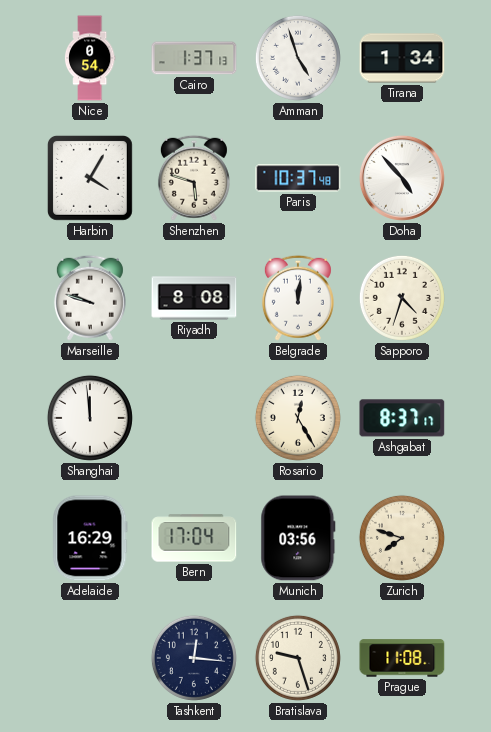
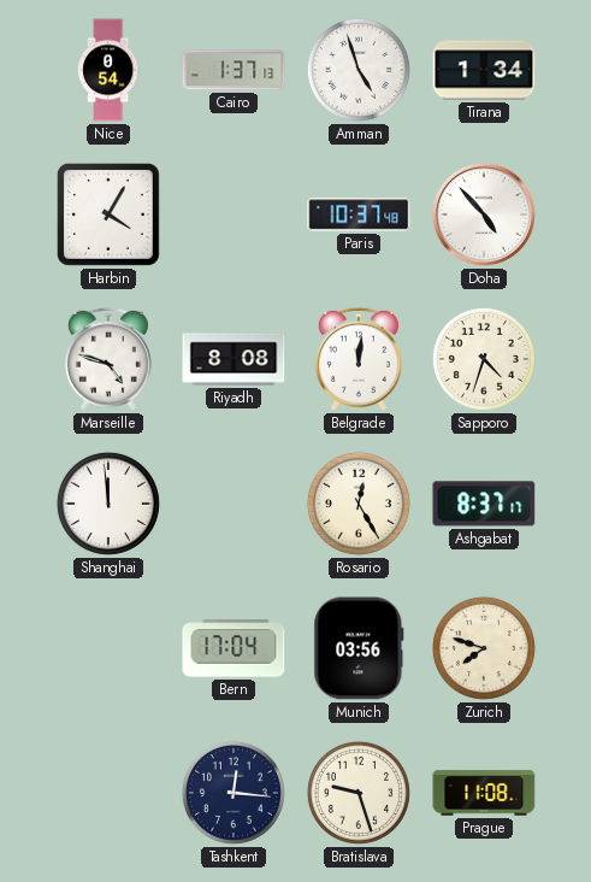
Shenzhen: 5:48 -> none
Marseille: 9:48 -> 4:48
Adelaide: 16:29 -> none
